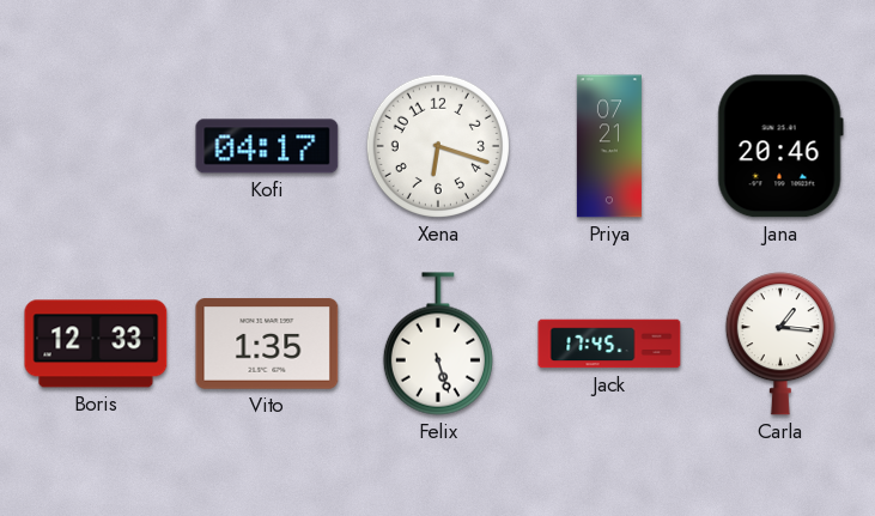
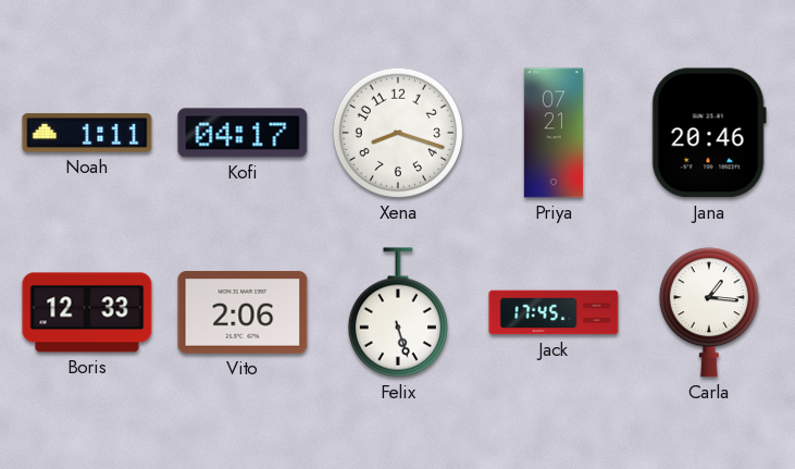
Noah: none -> 1:11
Xena: 6:18 -> 8:18
Vito: 1:35 -> 2:06
